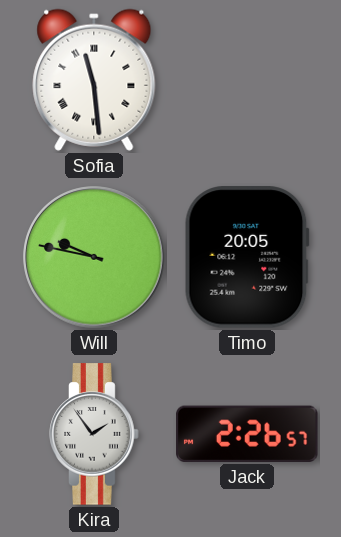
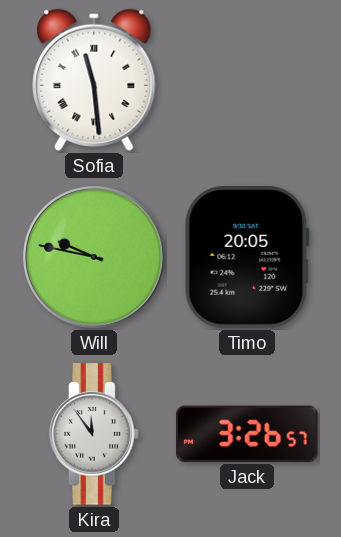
Kira: 1:54 -> 11:54
Jack: 2:26 -> 3:26
